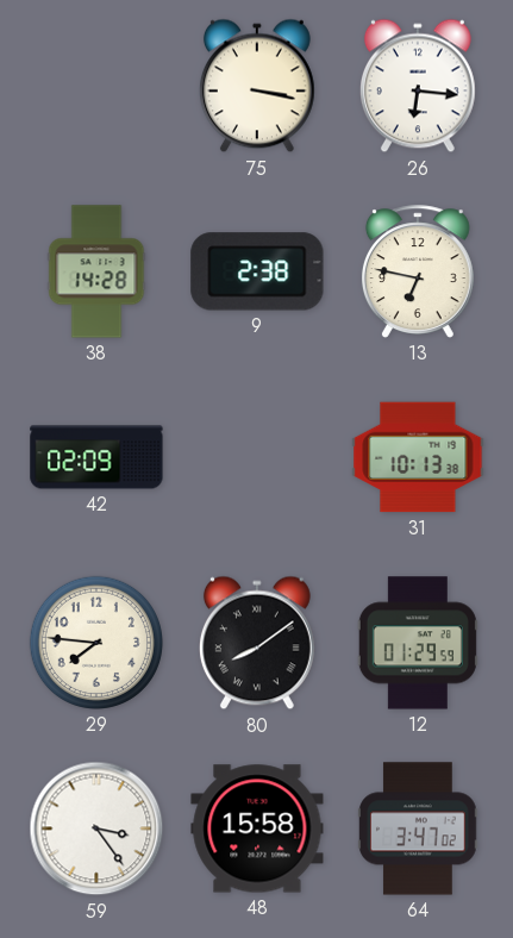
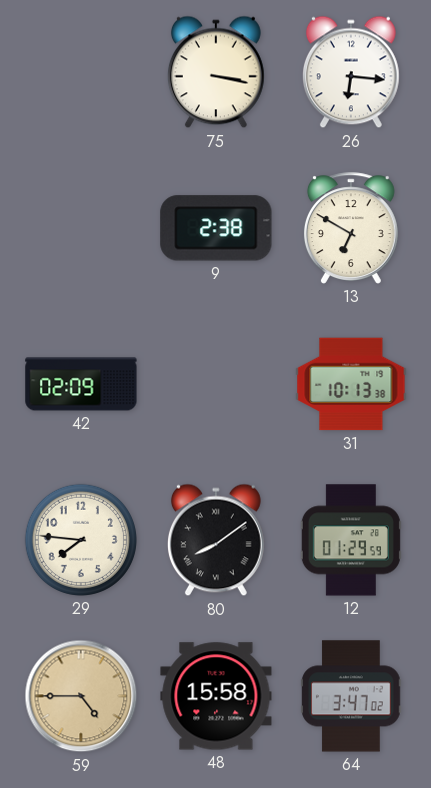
38: 14:28 -> none
13: 6:47 -> 6:50
59: 3:24 -> 4:45
59 dial: white -> champagne
